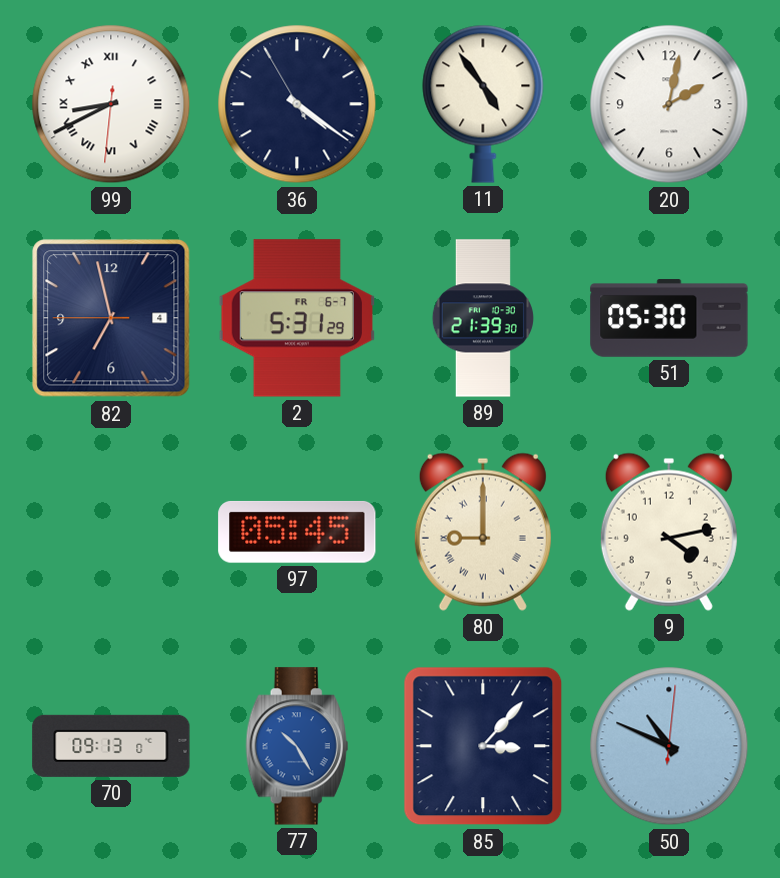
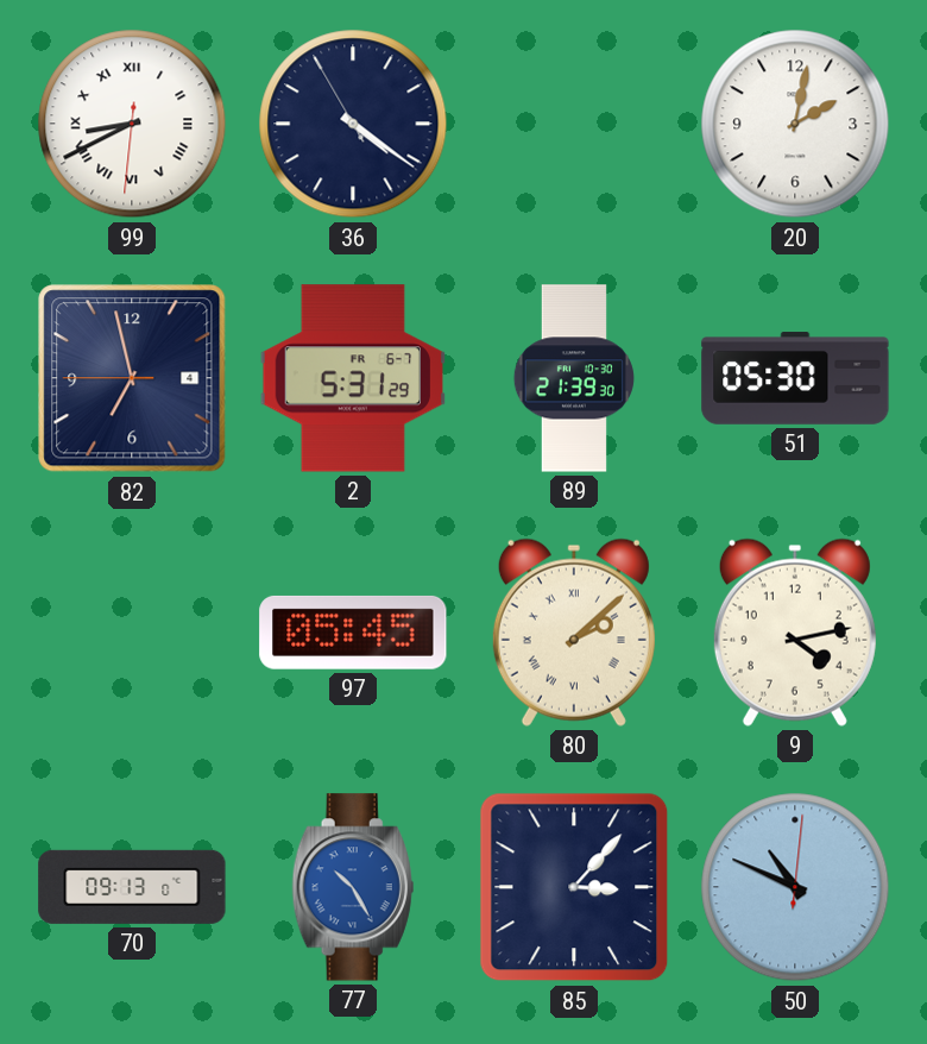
11: 4:54 -> none
80: 9:00 -> 2:08
